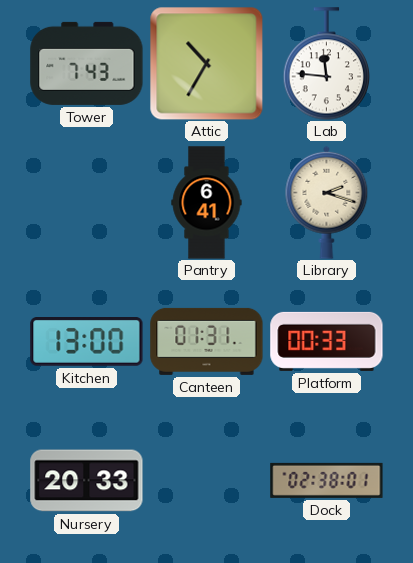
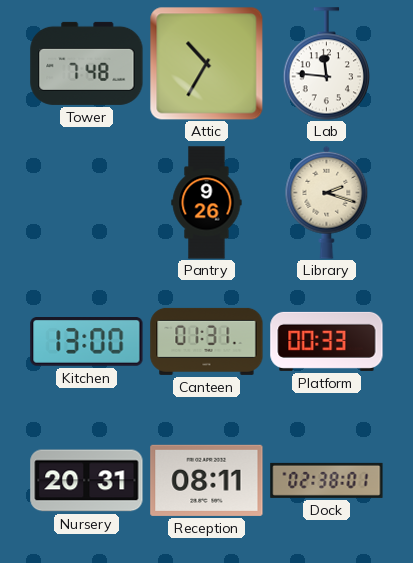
Tower: 7:43 -> 7:48
Pantry: 6:41 -> 9:26
Nursery: 20:33 -> 20:31
Reception: none -> 08:11
